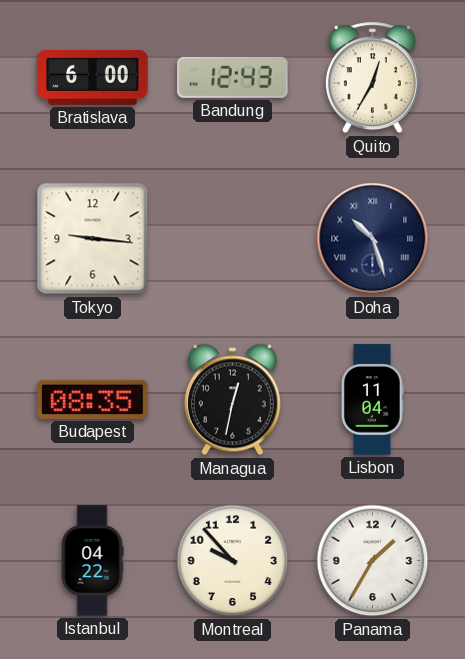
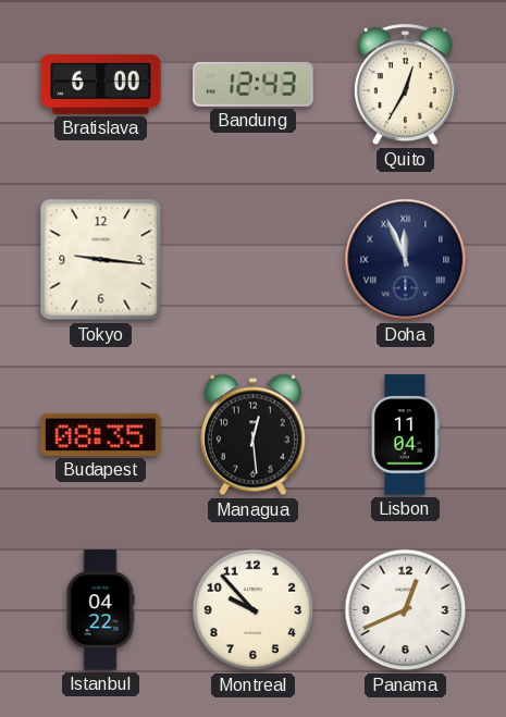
Doha: 10:27 -> 11:56
Managua: 12:32 -> 12:29
Panama: 1:35 -> 12:41
